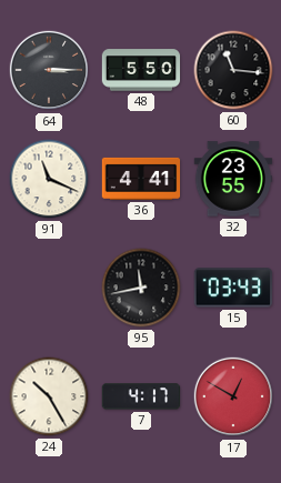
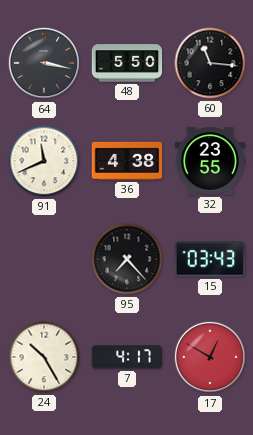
64: 3:15 -> 3:17
91: 11:19 -> 11:41
36: 4:41 -> 4:38
95: 11:43 -> 7:23
